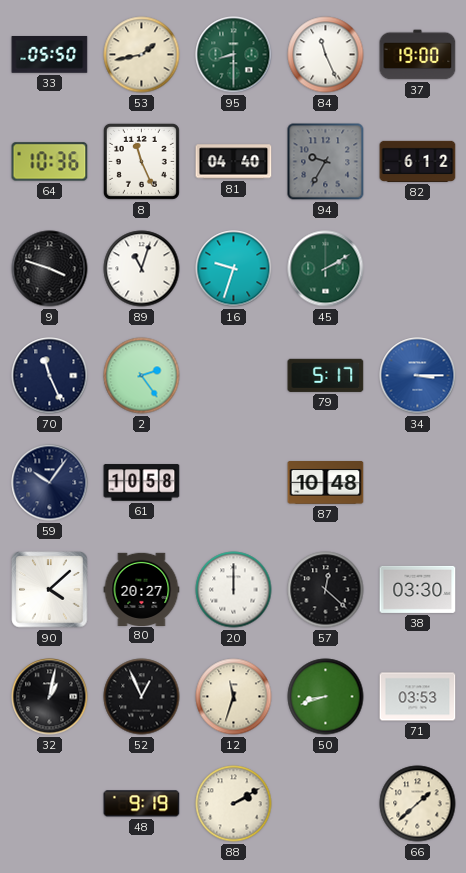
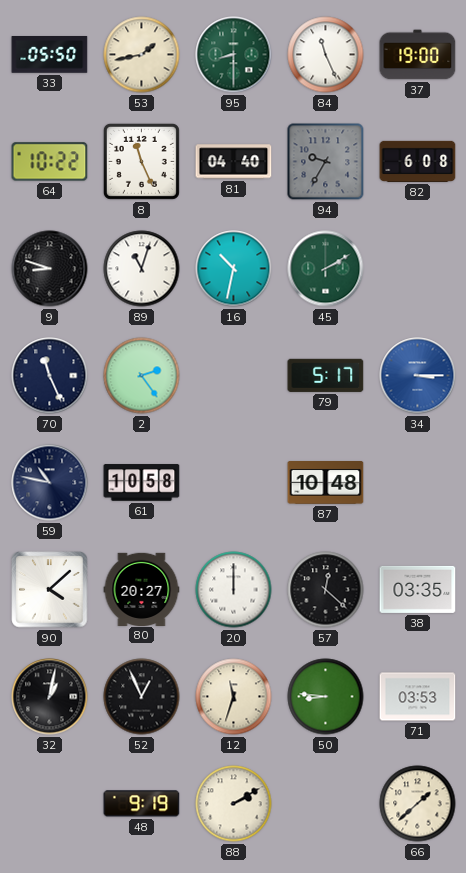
64: 10:36 -> 10:22
82: 6:12 -> 6:08
9: 3:48 -> 8:48
16: 9:33 -> 10:32
59: 10:06 -> 10:47
38: 03:30 -> 03:35
50: 8:42 -> 8:46
